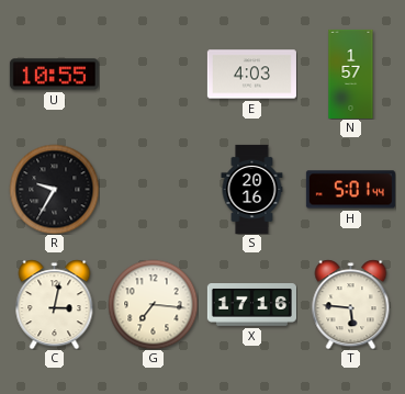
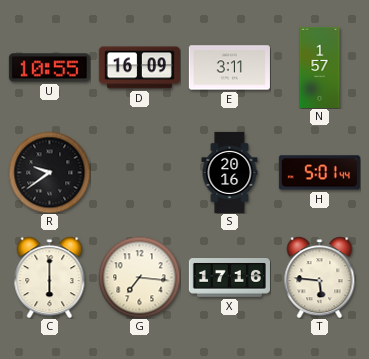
D: none -> 16:09
E: 4:03 -> 3:11
R: 9:35 -> 9:39
C: 3:02 -> 6:00
